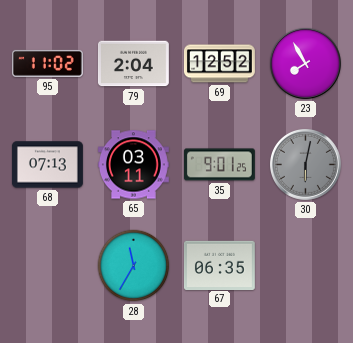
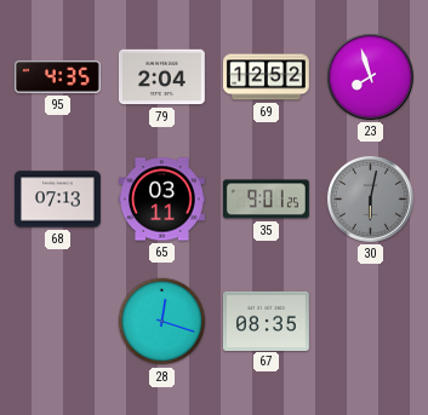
95: 11:02 -> 4:35
23: 7:55 -> 7:57
28: 11:35 -> 12:18
67: 06:35 -> 08:35
